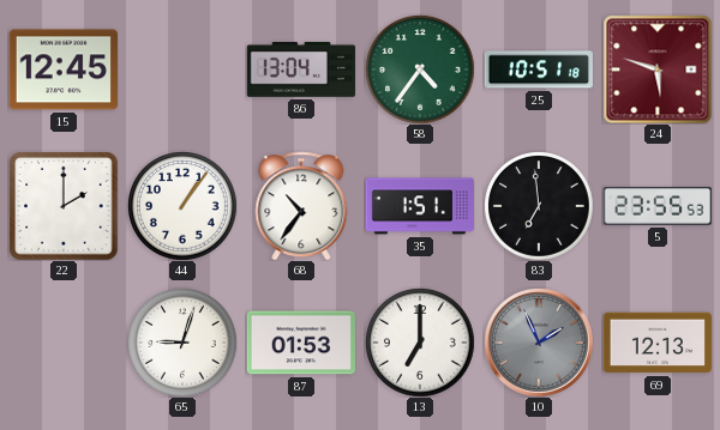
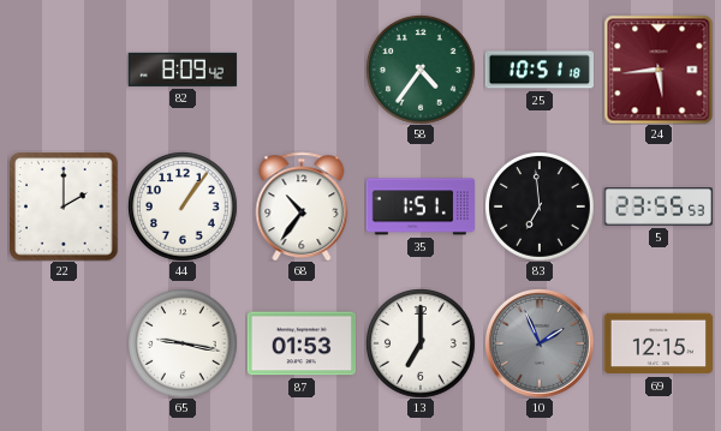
15: 12:45 -> none
82: none -> 8:09
86: 13:04 -> none
24: 5:48 -> 5:44
65: 9:03 -> 9:17
69: 12:13 -> 12:15
